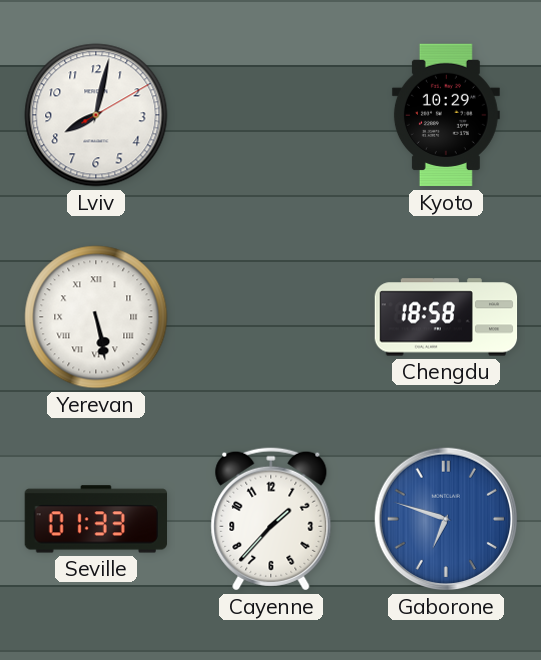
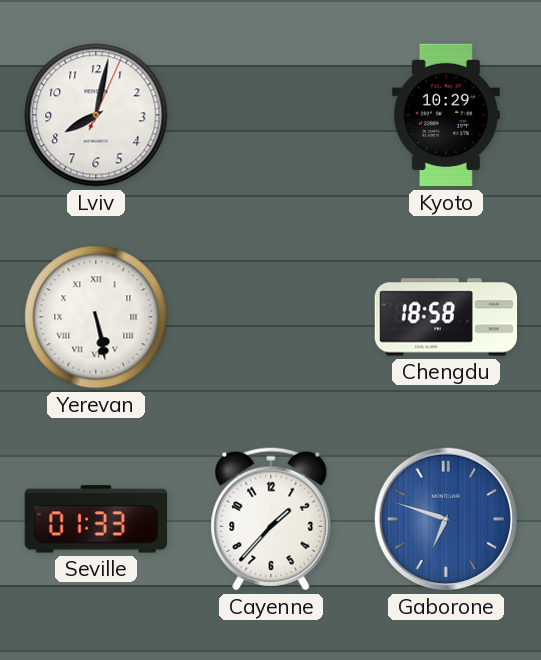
Lviv: 8:02:10 -> 8:02:04
